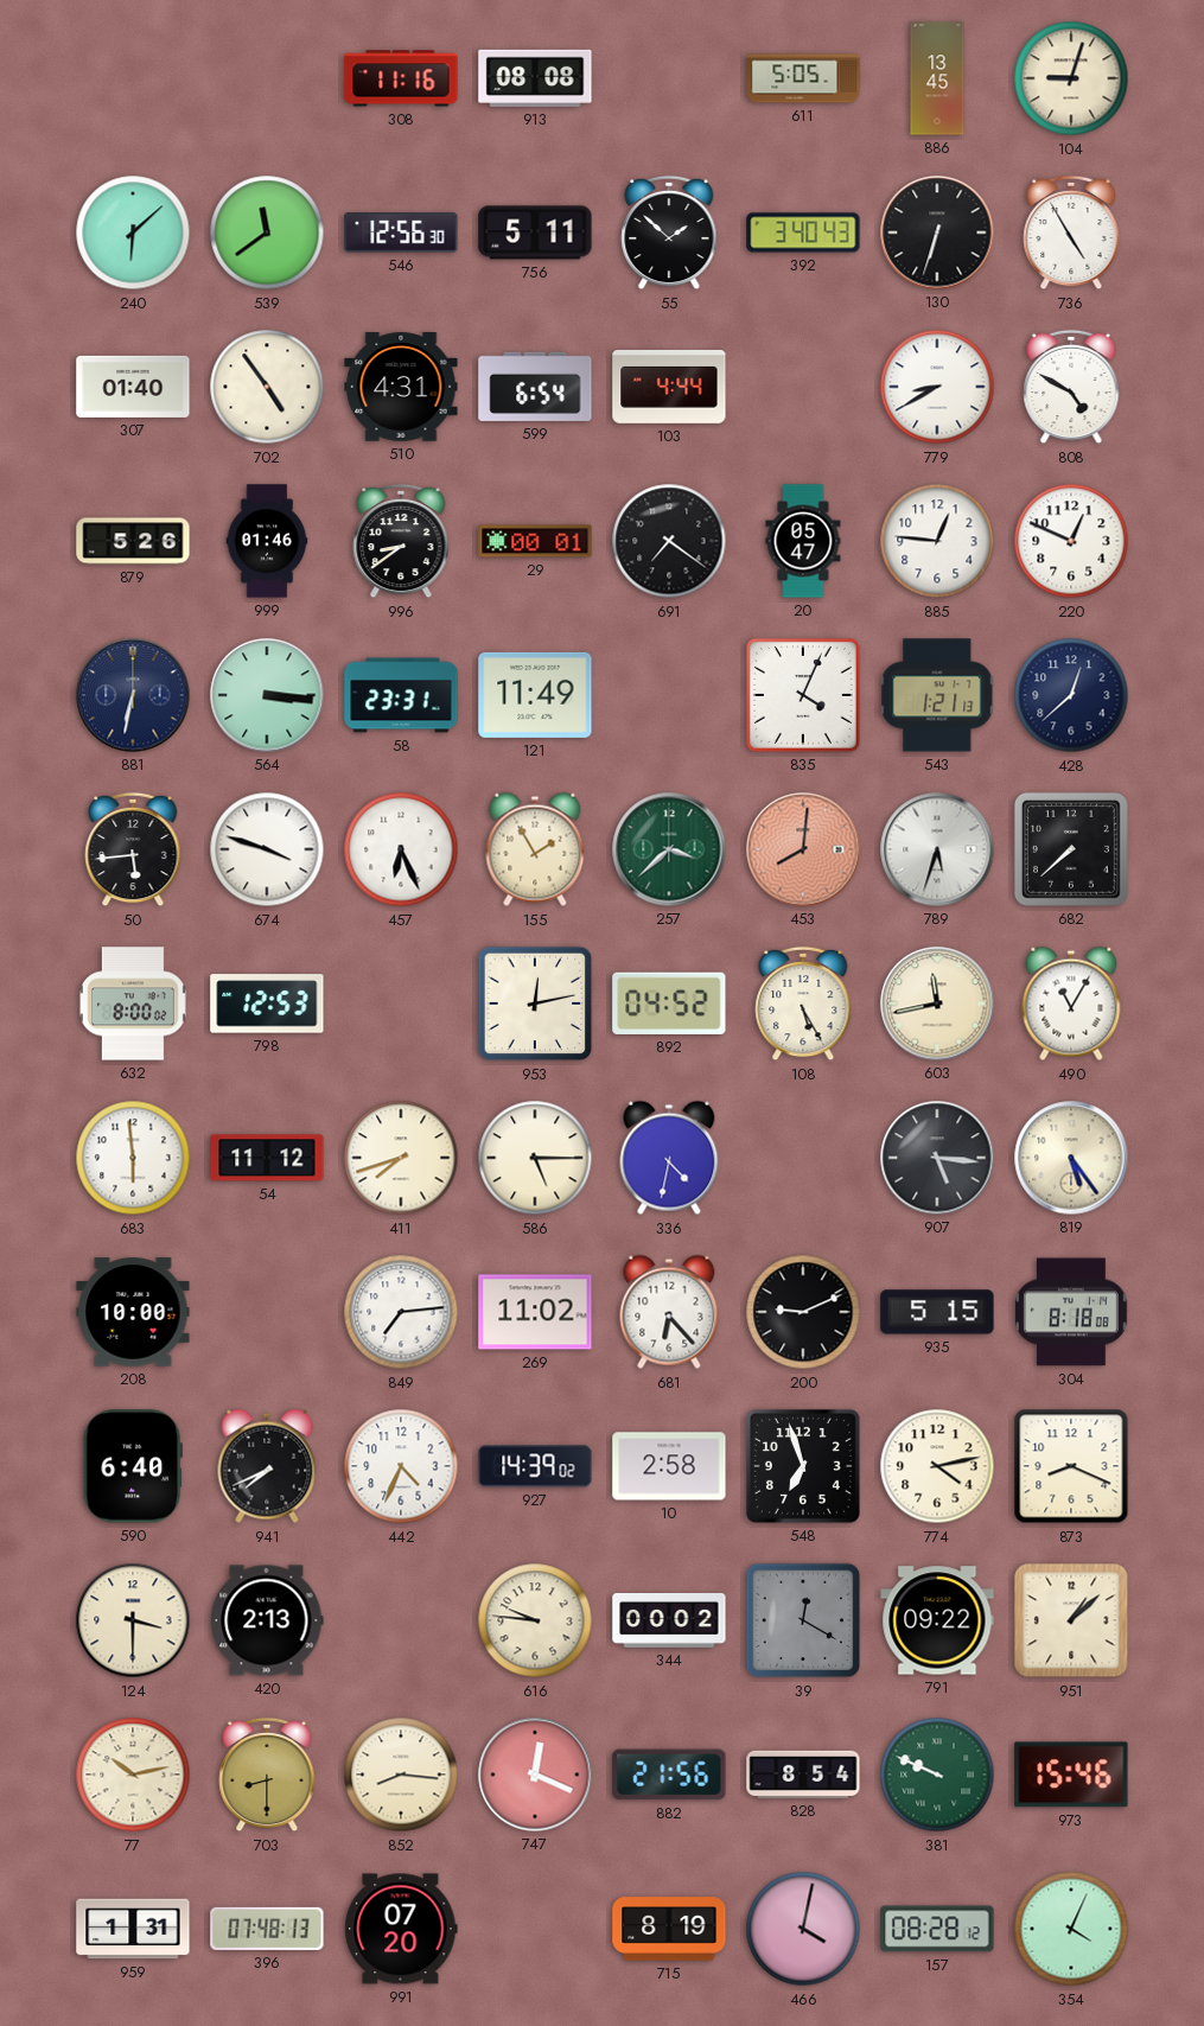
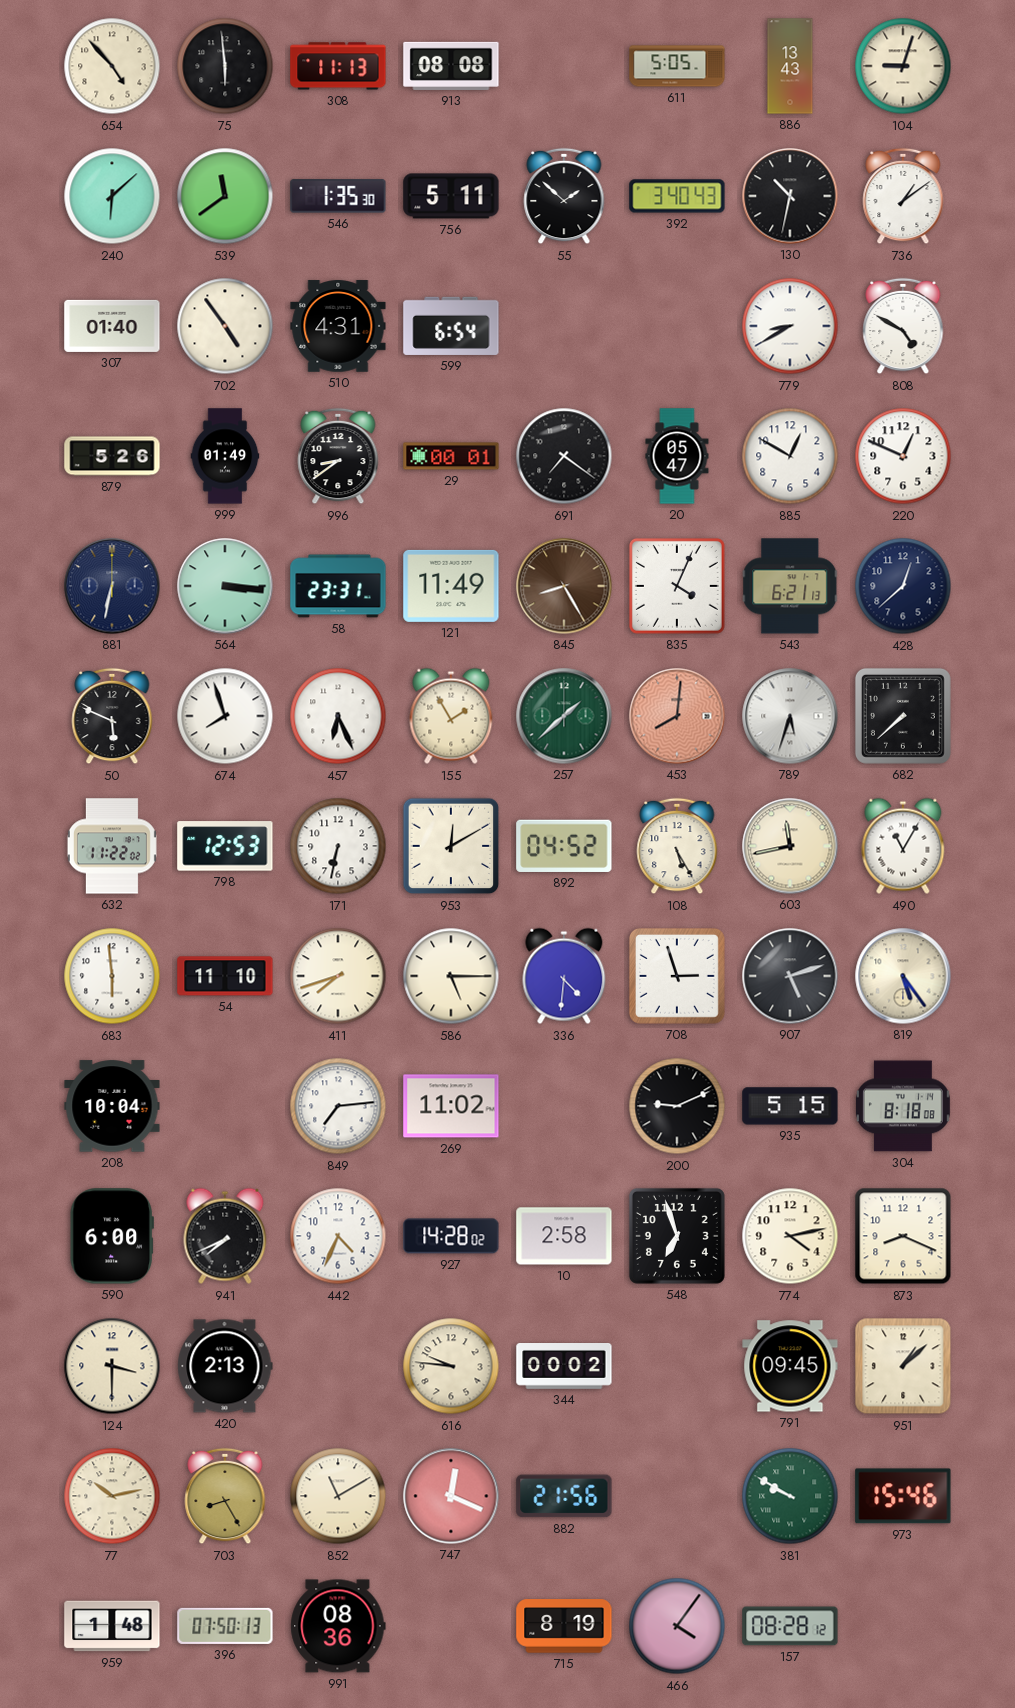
654: none -> 4:53
75: none -> 5:59
308: 11:16 -> 11:13
886: 13:45 -> 13:43
546: 12:56 -> 1:35
130: 6:33 -> 10:32
736: 4:55 -> 1:09
103: 4:44 -> none
999: 01:46 -> 01:49
885: 12:46 -> 12:50
845: none -> 8:25
543: 1:21 -> 6:21
50: 5:44 -> 5:49
674: 3:48 -> 7:57
257: 3:38 -> 1:38
632: 8:00 -> 11:22
171: none -> 6:32
953: 12:13 -> 12:10
54: 11:12 -> 11:10
336: 4:32 -> 4:31
708: none -> 2:57
907: 5:16 -> 5:12
208: 10:00 -> 10:04
681: 6:23 -> none
590: 6:40 -> 6:00
927: 14:39 -> 14:28
39: 12:20 -> none
791: 09:22 -> 09:45
703: 8:30 -> 8:25
852: 8:16 -> 11:10
828: 8:54 -> none
381: 9:49 -> 9:50
959: 1:31 -> 1:48
396: 07:48 -> 07:50
991: 07:20 -> 08:36
466: 4:02 -> 4:06
354: 4:04 -> none
